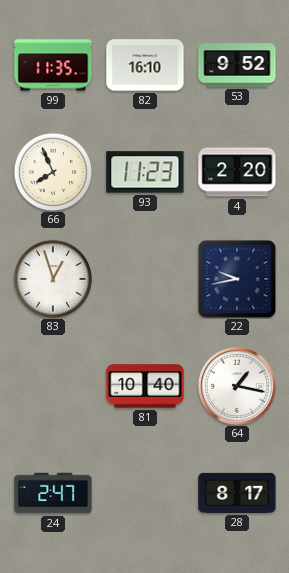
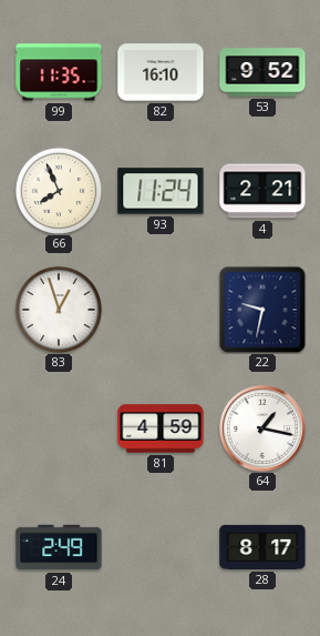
93: 11:23 -> 11:24
4: 2:20 -> 2:21
22: 9:43 -> 9:32
81: 10:40 -> 4:59
24: 2:47 -> 2:49
